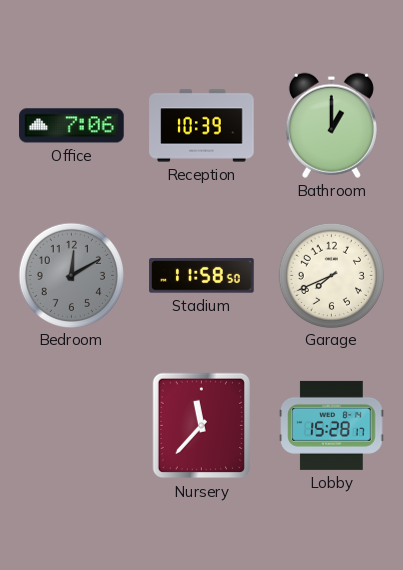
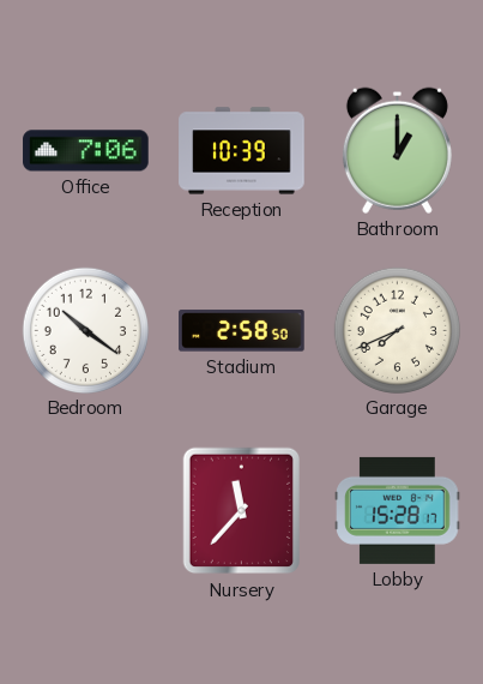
Bedroom: 12:10 -> 10:21
Bedroom dial: grey -> white
Stadium: 11:58 -> 2:58
